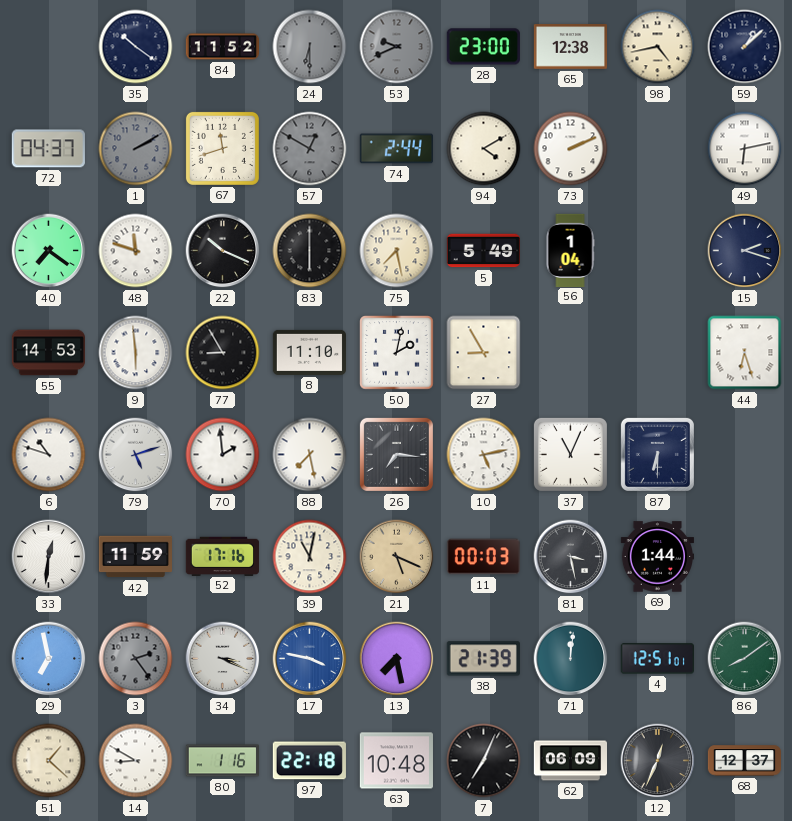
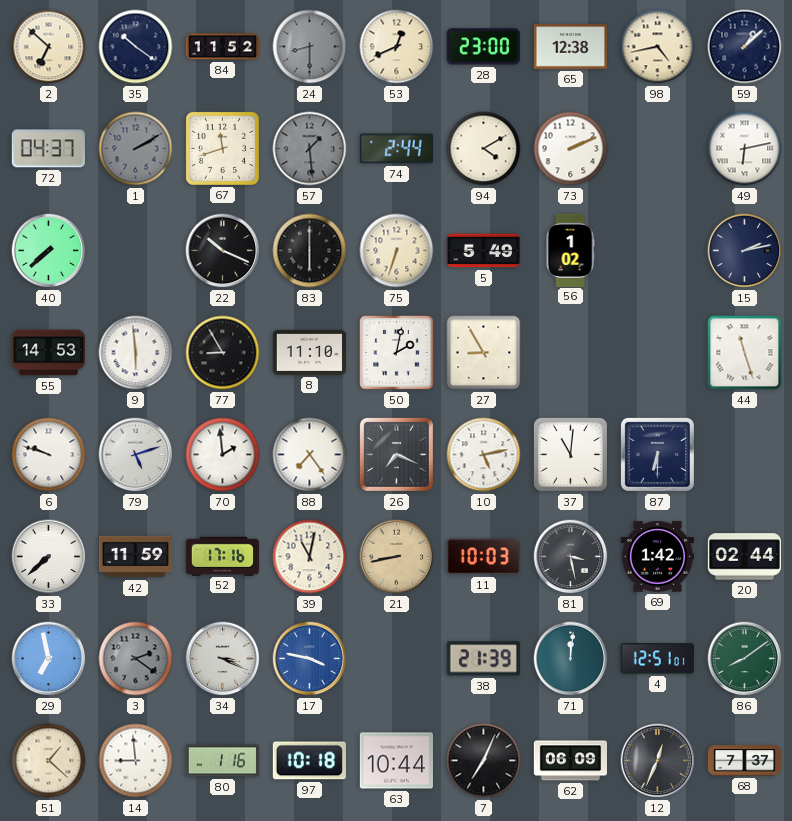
2: none -> 6:52
24: 6:30 -> 8:30
53: 9:41 -> 12:41
53 dial: grey -> cream
57: 12:50 -> 1:29
40: 7:21 -> 7:38
48: 11:48 -> none
75: 7:28 -> 6:33
56: 1:04 -> 1:02
15: 2:18 -> 2:13
44: 6:27 -> 11:27
6: 10:48 -> 9:48
88: 7:28 -> 7:24
26: 7:16 -> 7:19
37: 11:04 -> 11:01
33: 12:31 -> 7:38
21: 5:19 -> 8:43
11: 00:03 -> 10:03
69: 1:44 -> 1:42
20: none -> 02:44
3: 2:24 -> 2:21
13: 7:28 -> none
14: 8:50 -> 8:59
97: 22:18 -> 10:18
63: 10:48 -> 10:44
68: 12:37 -> 7:37
